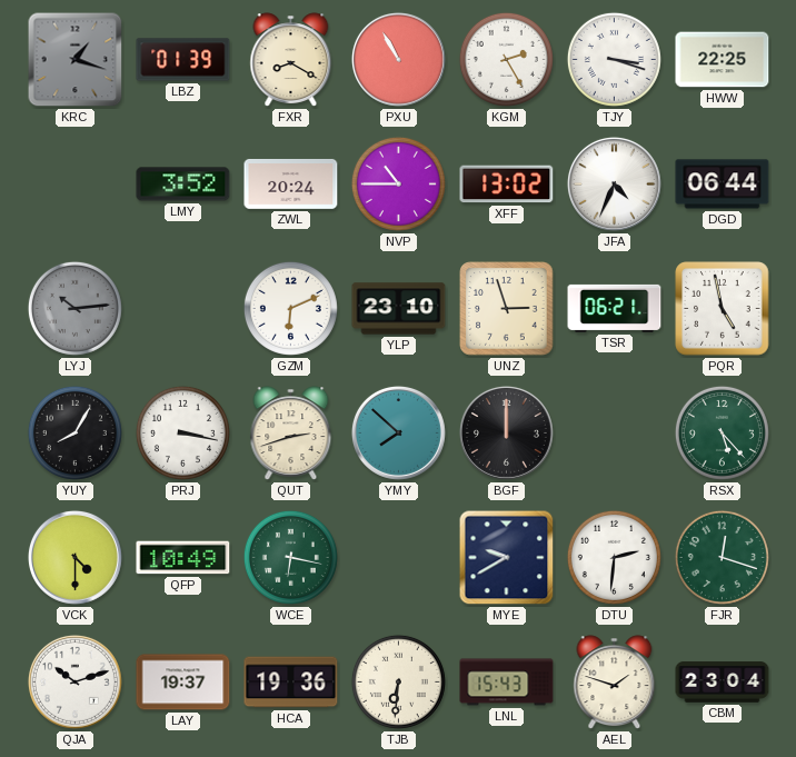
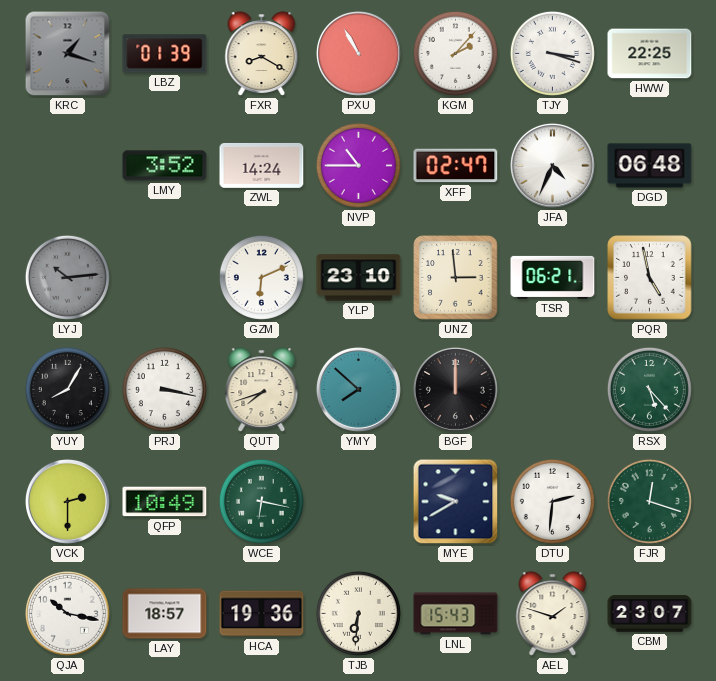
KGM: 2:25 -> 2:07
ZWL: 20:24 -> 14:24
XFF: 13:02 -> 02:47
DGD: 06:44 -> 06:48
UNZ: 2:57 -> 2:59
QUT: 2:42 -> 7:42
VCK: 4:30 -> 2:30
QJA: 10:12 -> 10:17
LAY: 19:37 -> 18:57
CBM: 23:04 -> 23:07
